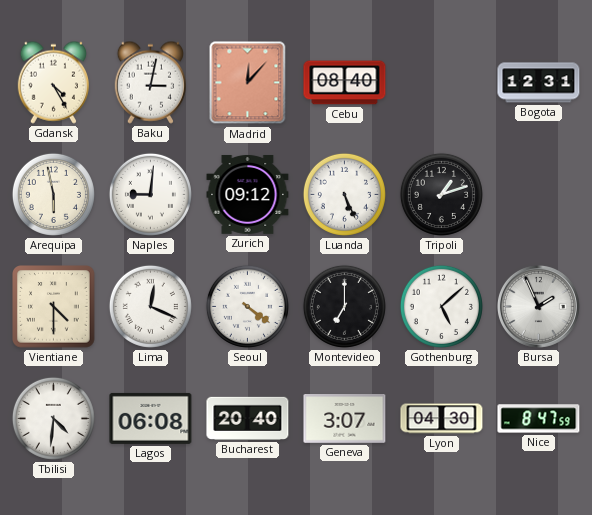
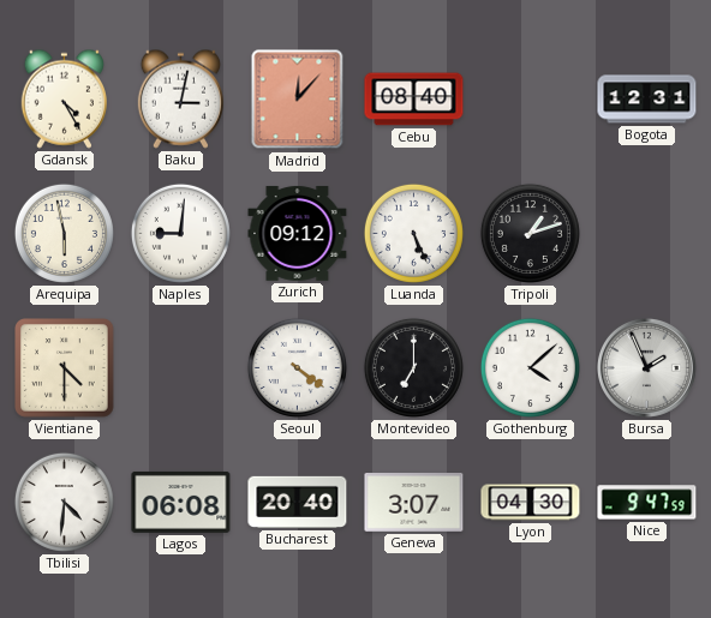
Lima: 12:19 -> none
Gothenburg: 5:08 -> 4:08
Nice: 8:47 -> 9:47
